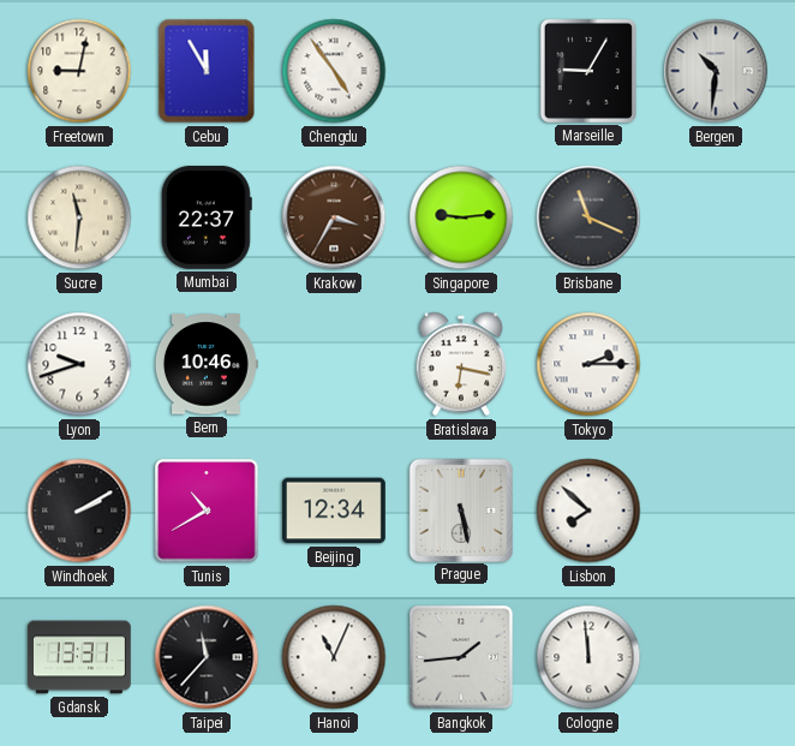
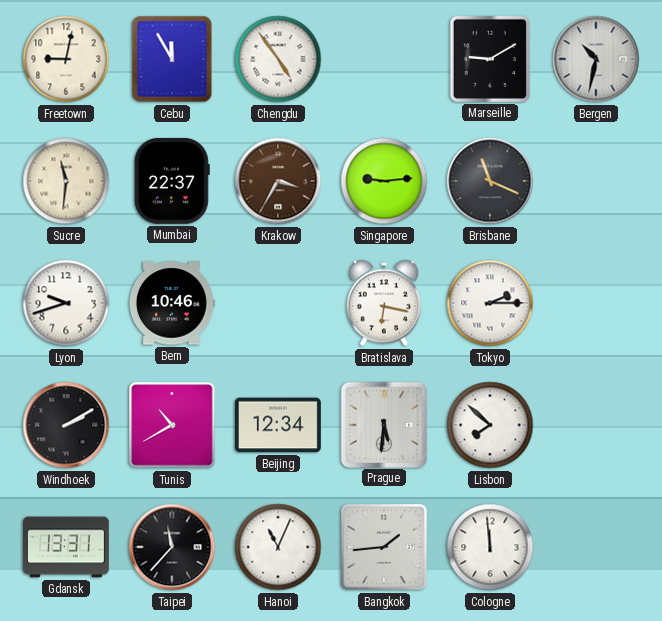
Marseille: 9:05 -> 9:10
Bergen: 10:31 -> 10:32
Prague: 5:28 -> 5:31
